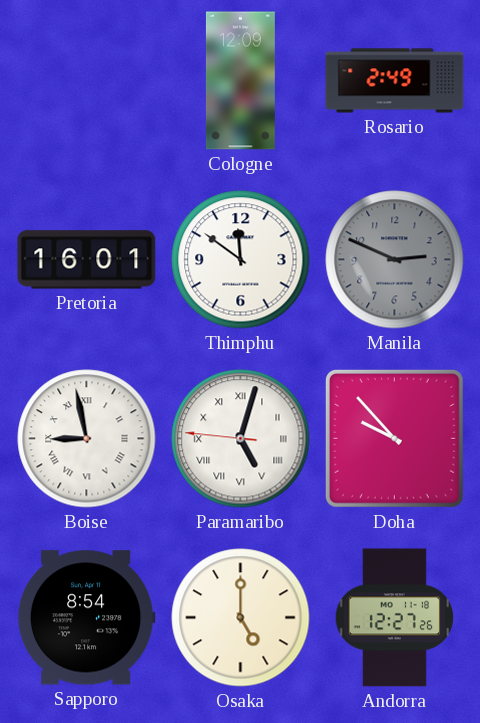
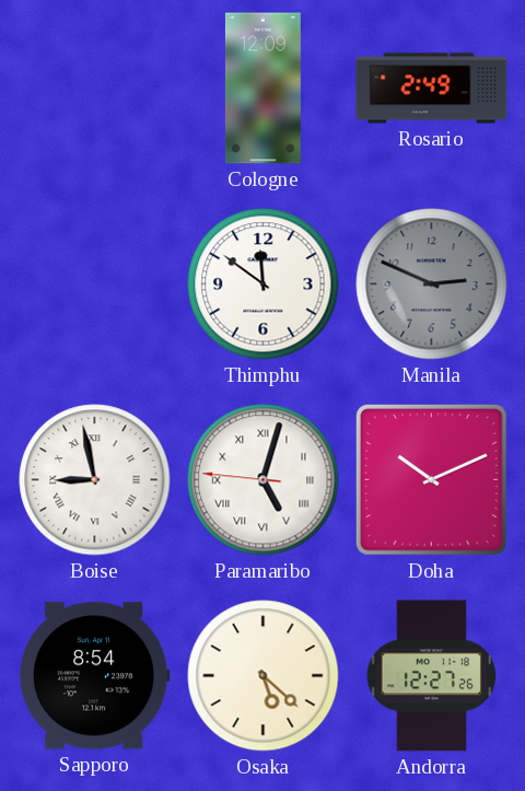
Pretoria: 16:01 -> none
Doha: 9:53 -> 10:11
Osaka: 5:00 -> 5:22
